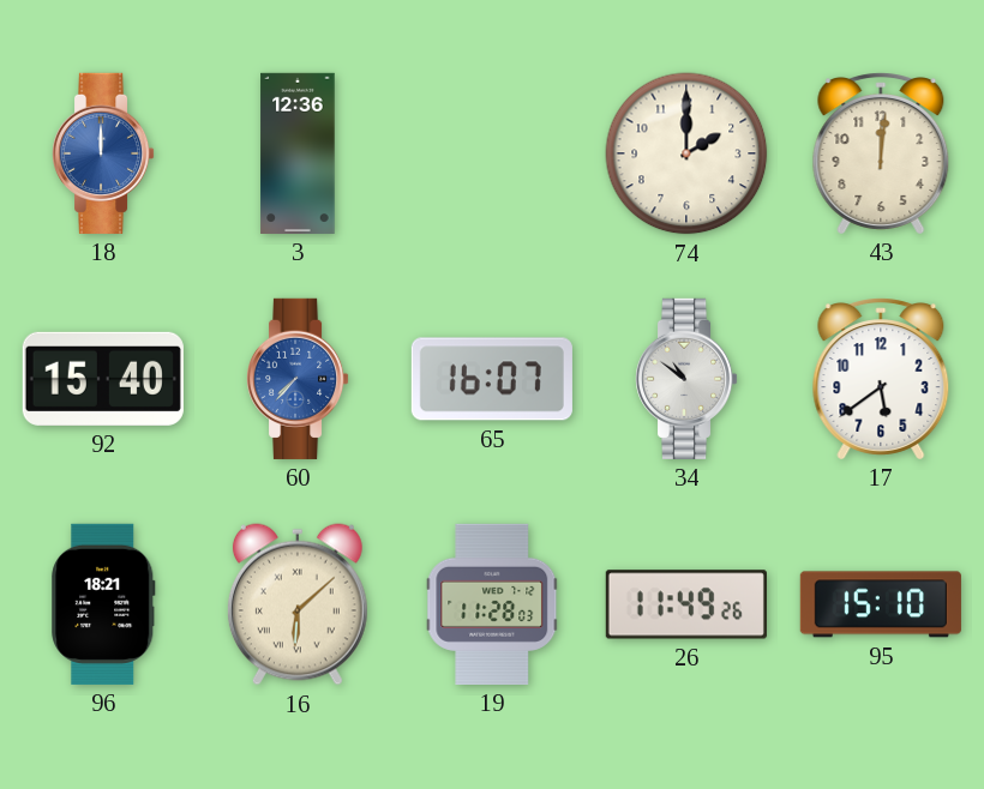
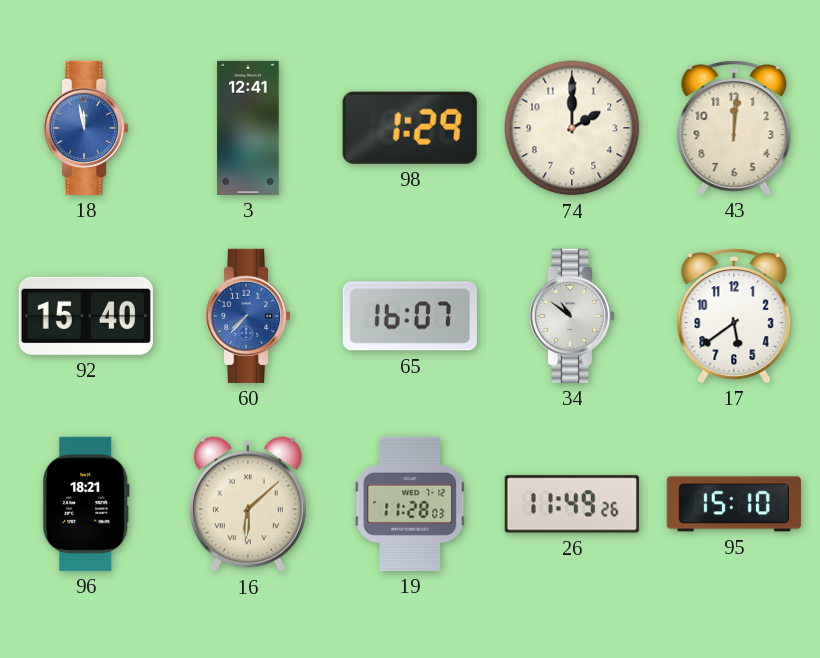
18: 12:00 -> 11:58
3: 12:36 -> 12:41
98: none -> 1:29
